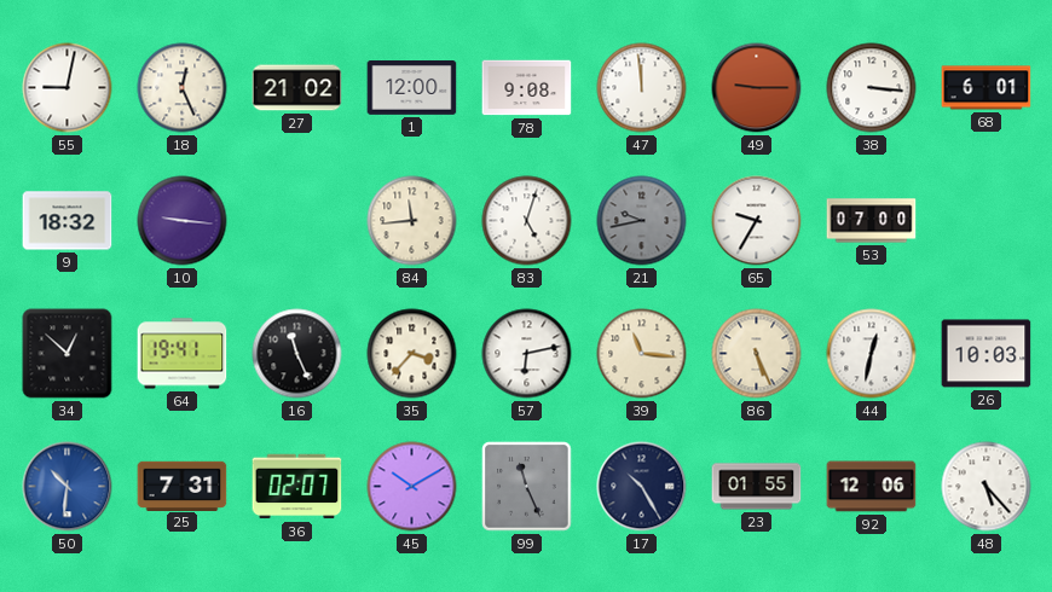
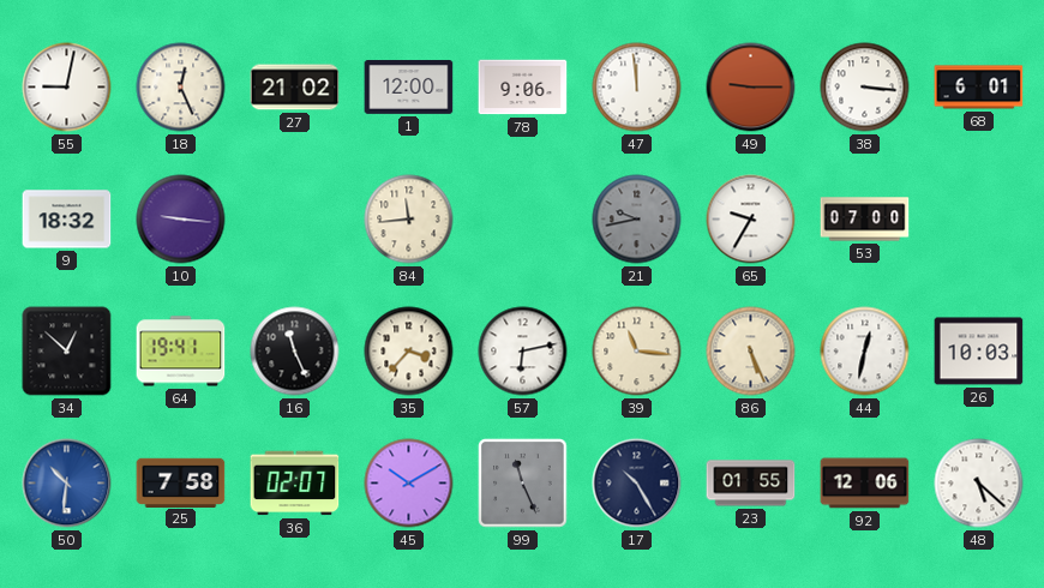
78: 9:08 -> 9:06
83: 5:03 -> none
25: 7:31 -> 7:58
48: 5:23 -> 5:22
